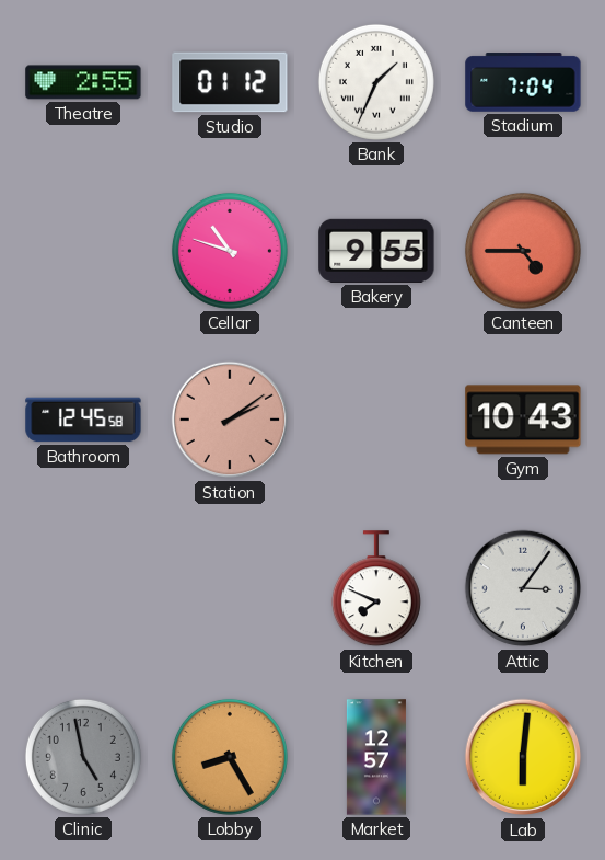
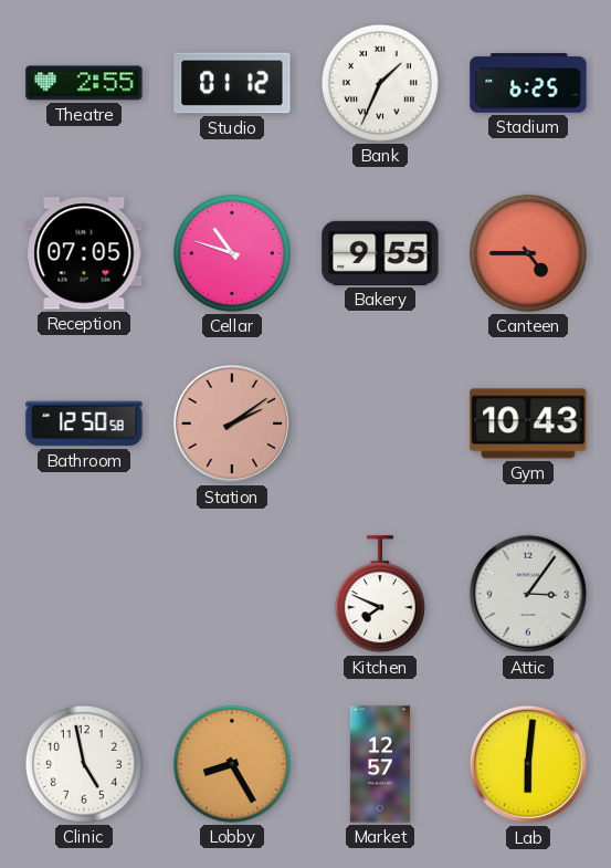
Stadium: 7:04 -> 6:25
Reception: none -> 07:05
Bathroom: 12:45 -> 12:50
Clinic dial: grey -> white
